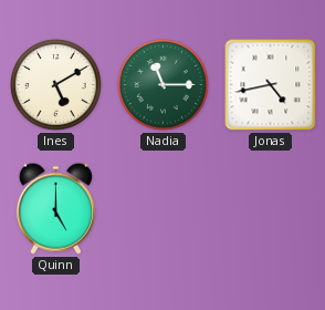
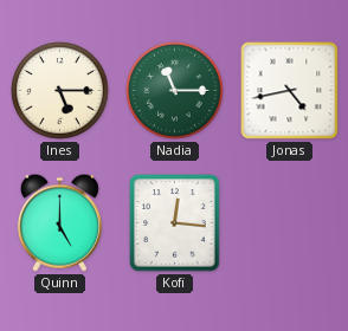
Ines: 5:10 -> 5:15
Kofi: none -> 12:16
